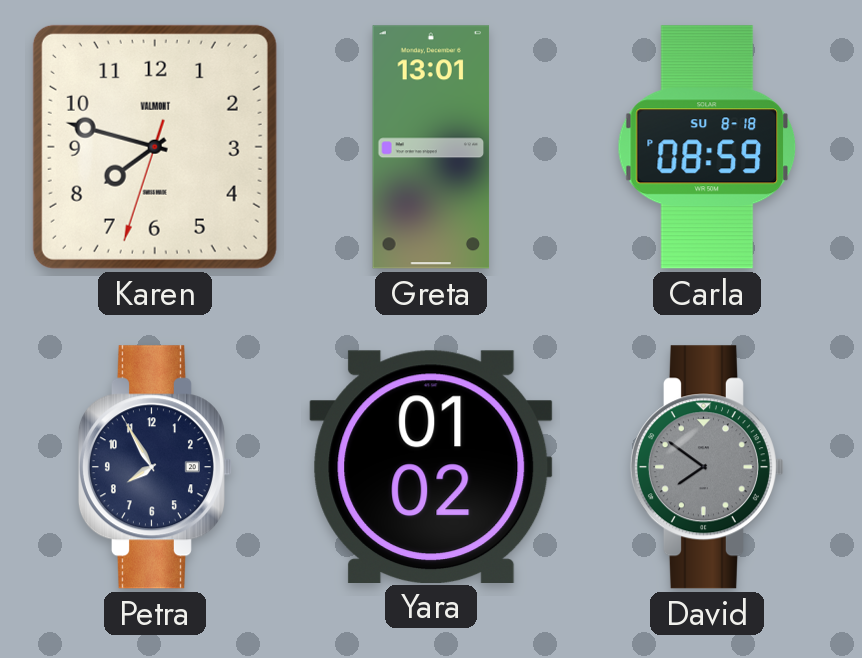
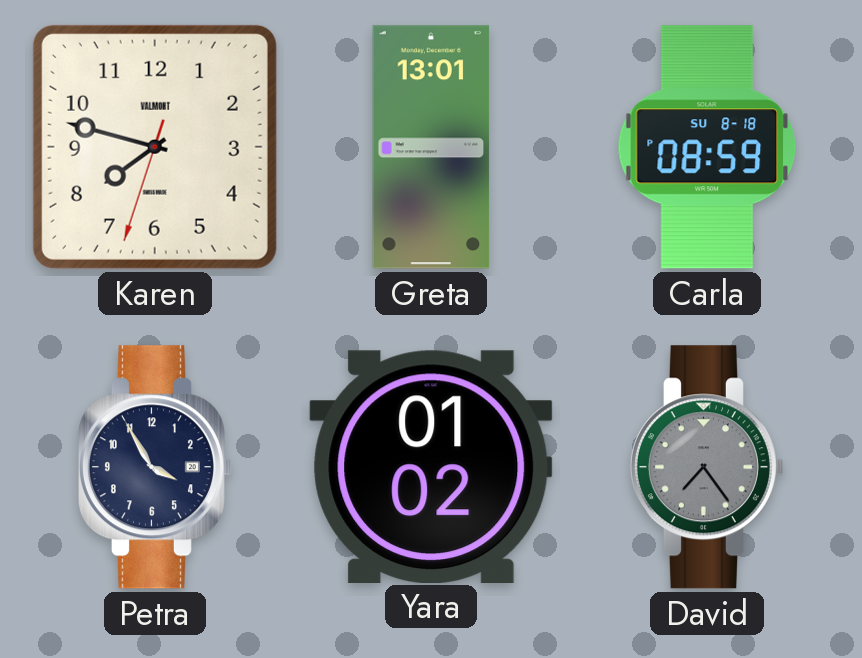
Petra: 7:55 -> 3:55
David: 7:51 -> 7:24
